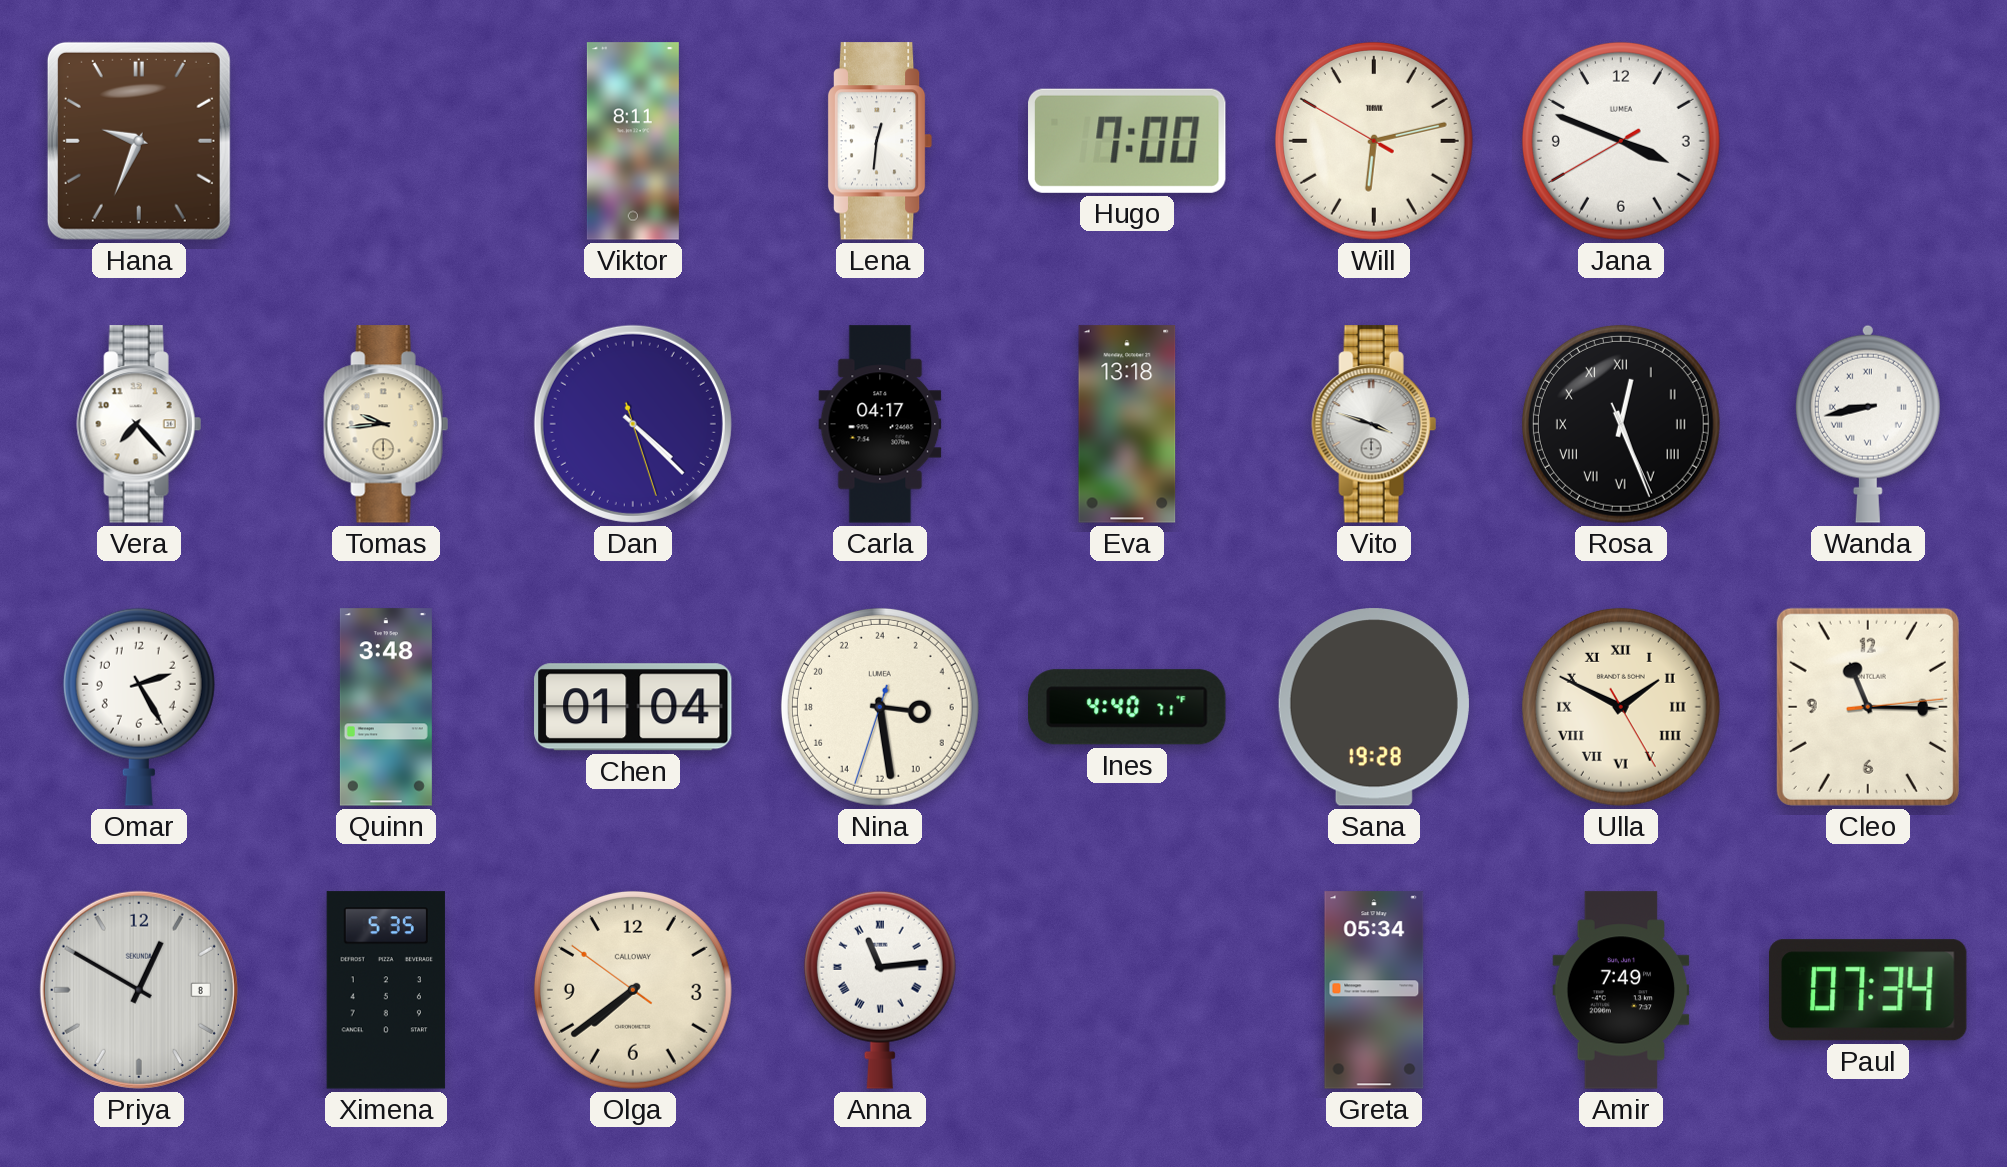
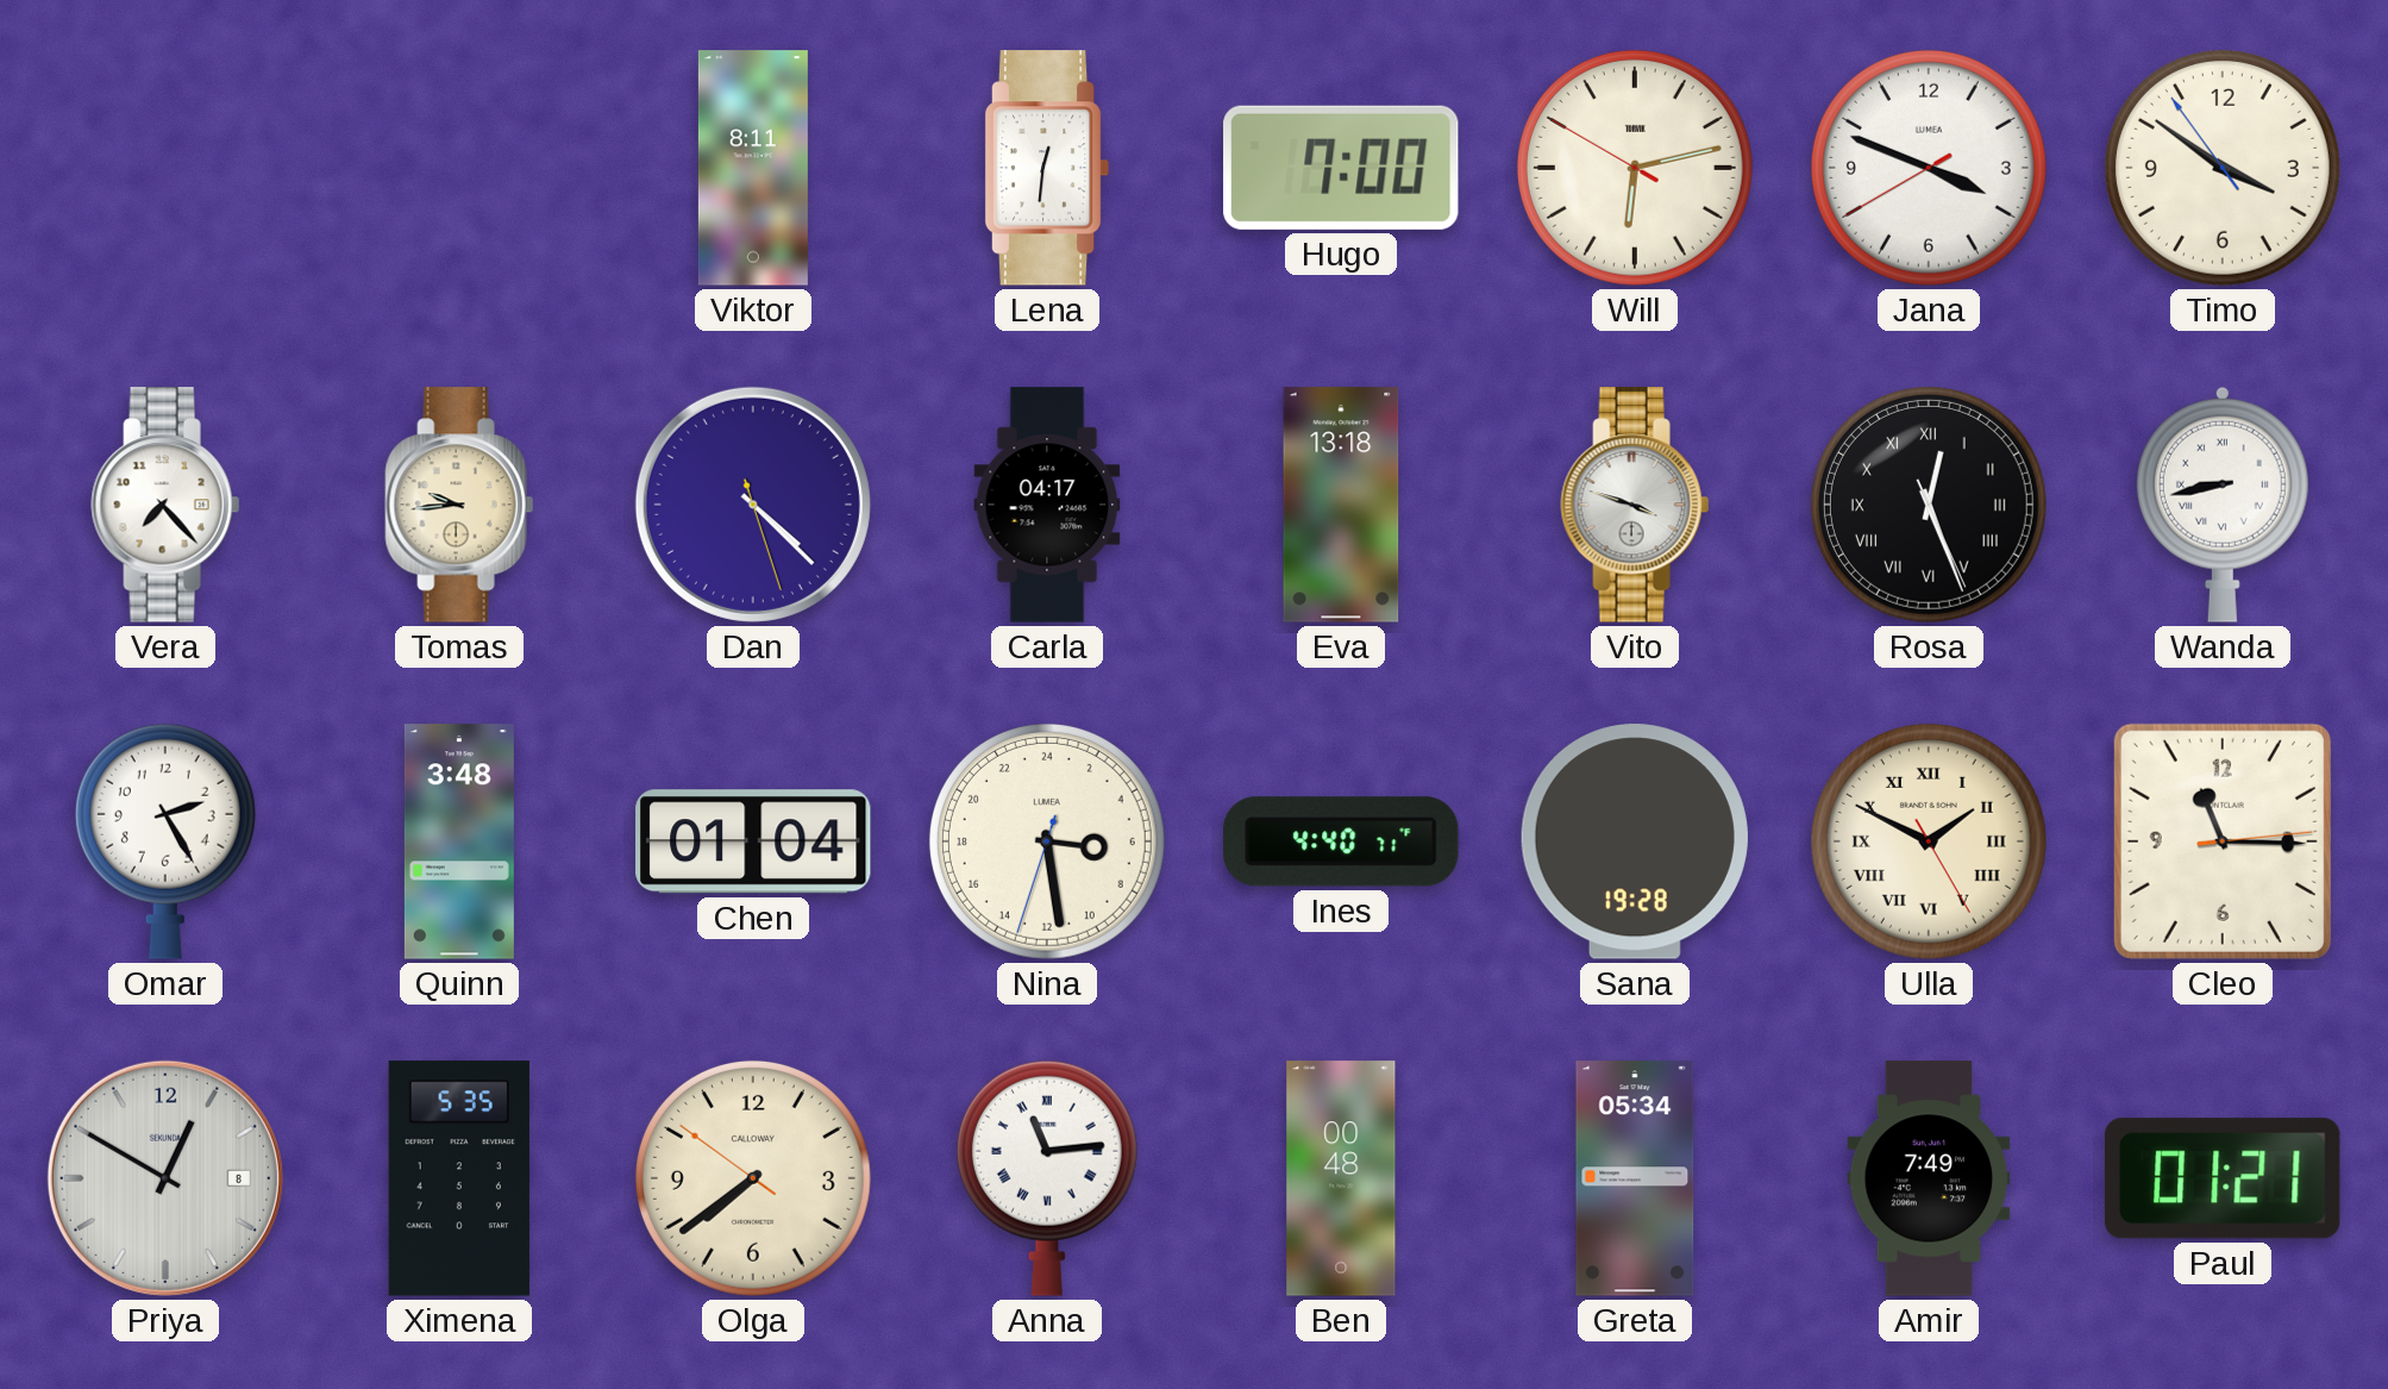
Hana: 9:34 -> none
Timo: none -> 3:50
Ben: none -> 00:48
Paul: 07:34 -> 01:21
